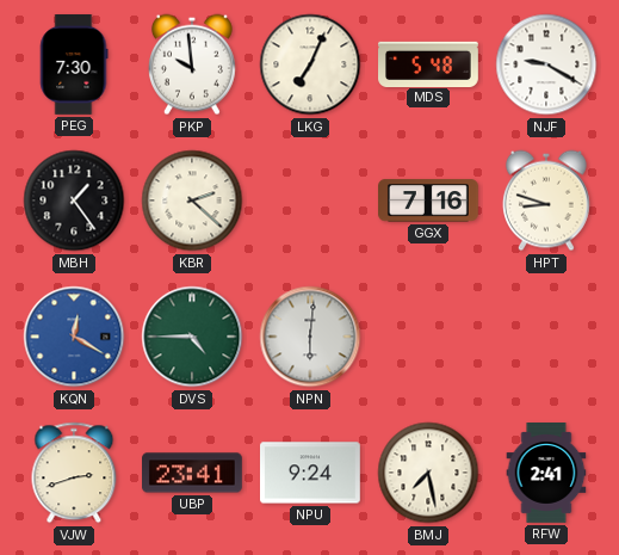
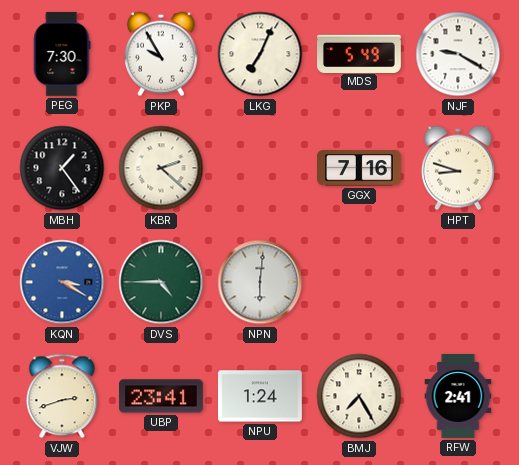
PKP: 9:59 -> 9:55
MDS: 5:48 -> 5:49
KQN: 12:20 -> 3:20
NPU: 9:24 -> 1:24
BMJ: 7:28 -> 7:25
